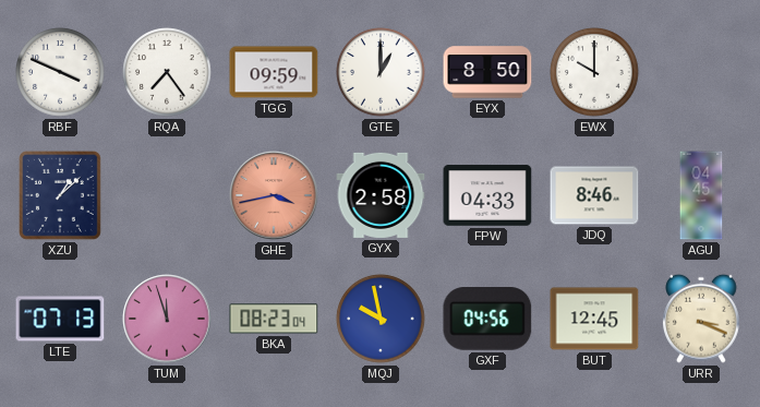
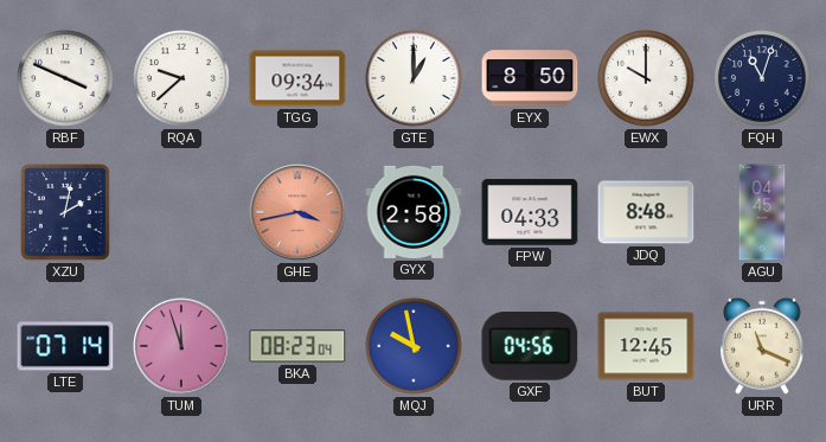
RQA: 7:24 -> 9:38
TGG: 09:59 -> 09:34
FQH: none -> 11:03
XZU: 1:08 -> 2:02
JDQ: 8:46 -> 8:48
LTE: 07:13 -> 07:14
URR: 3:19 -> 11:19
